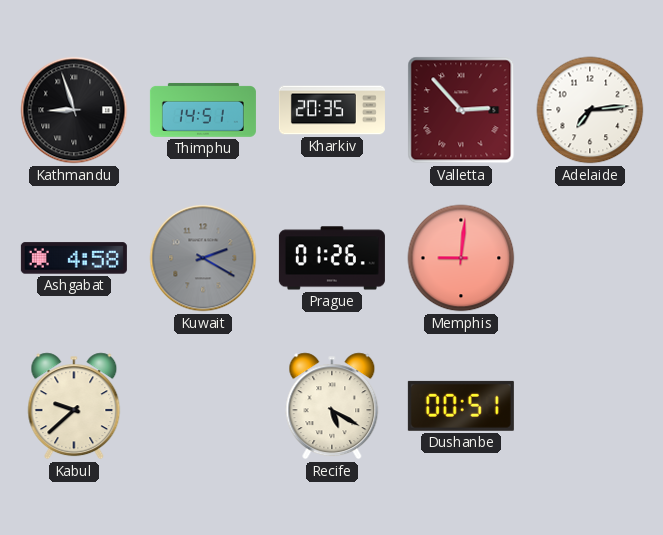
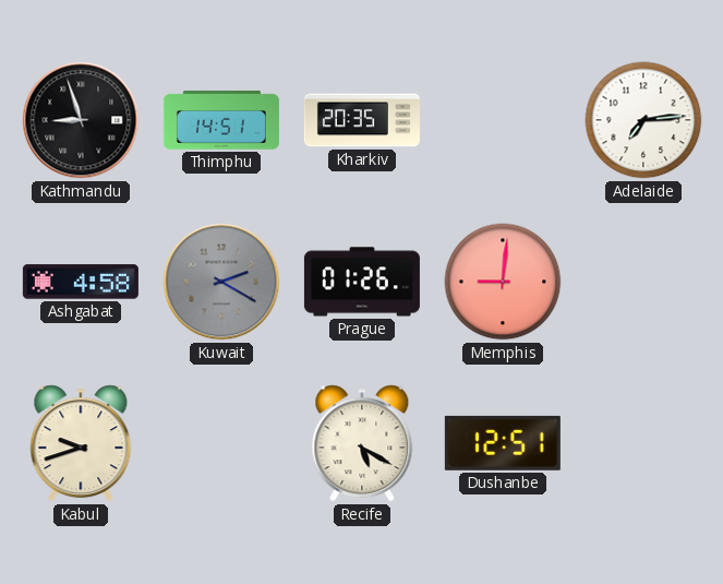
Valletta: 2:53 -> none
Kabul: 9:38 -> 9:42
Dushanbe: 00:51 -> 12:51
